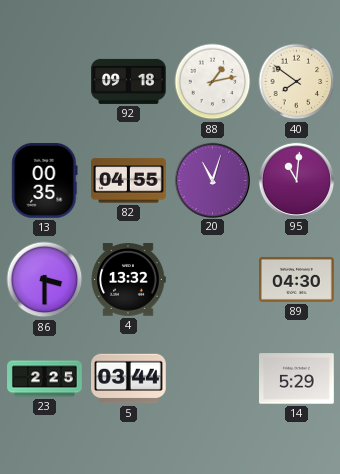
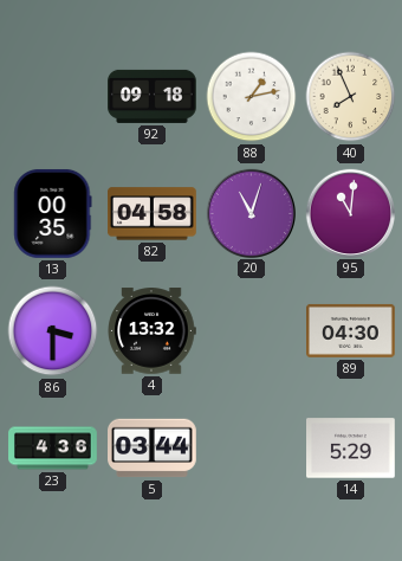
40: 7:51 -> 7:56
82: 04:55 -> 04:58
23: 2:25 -> 4:36
